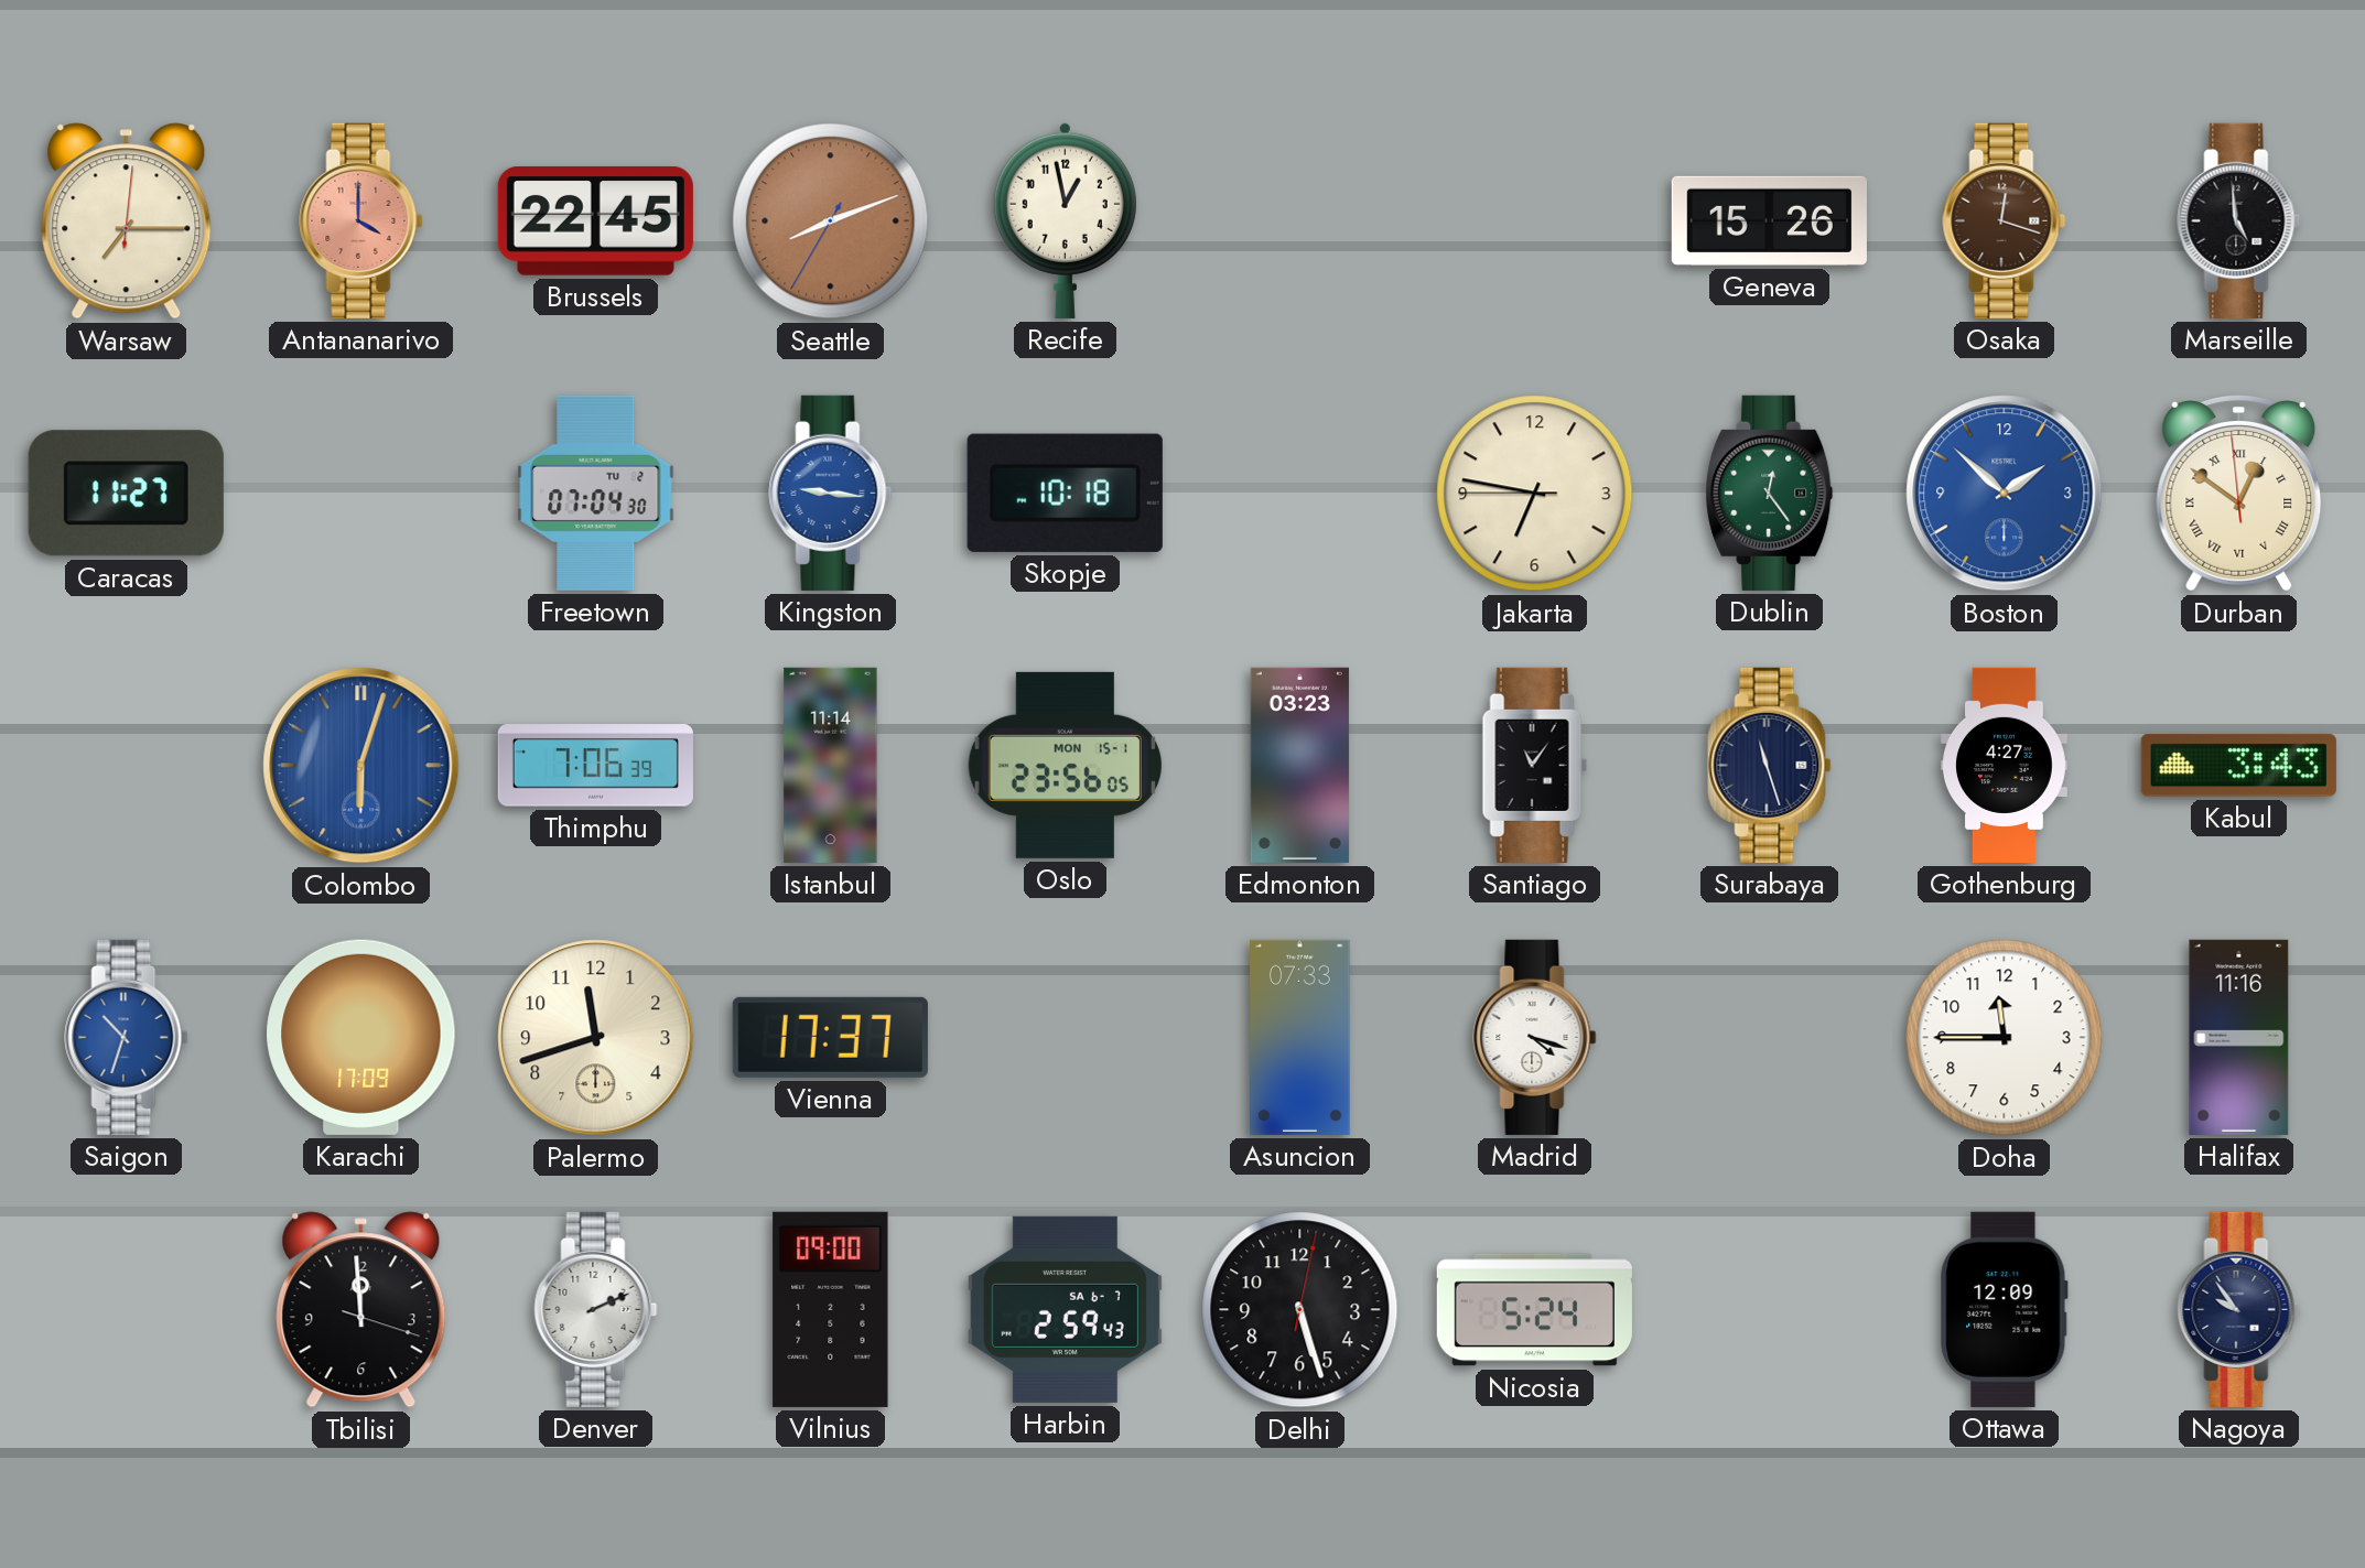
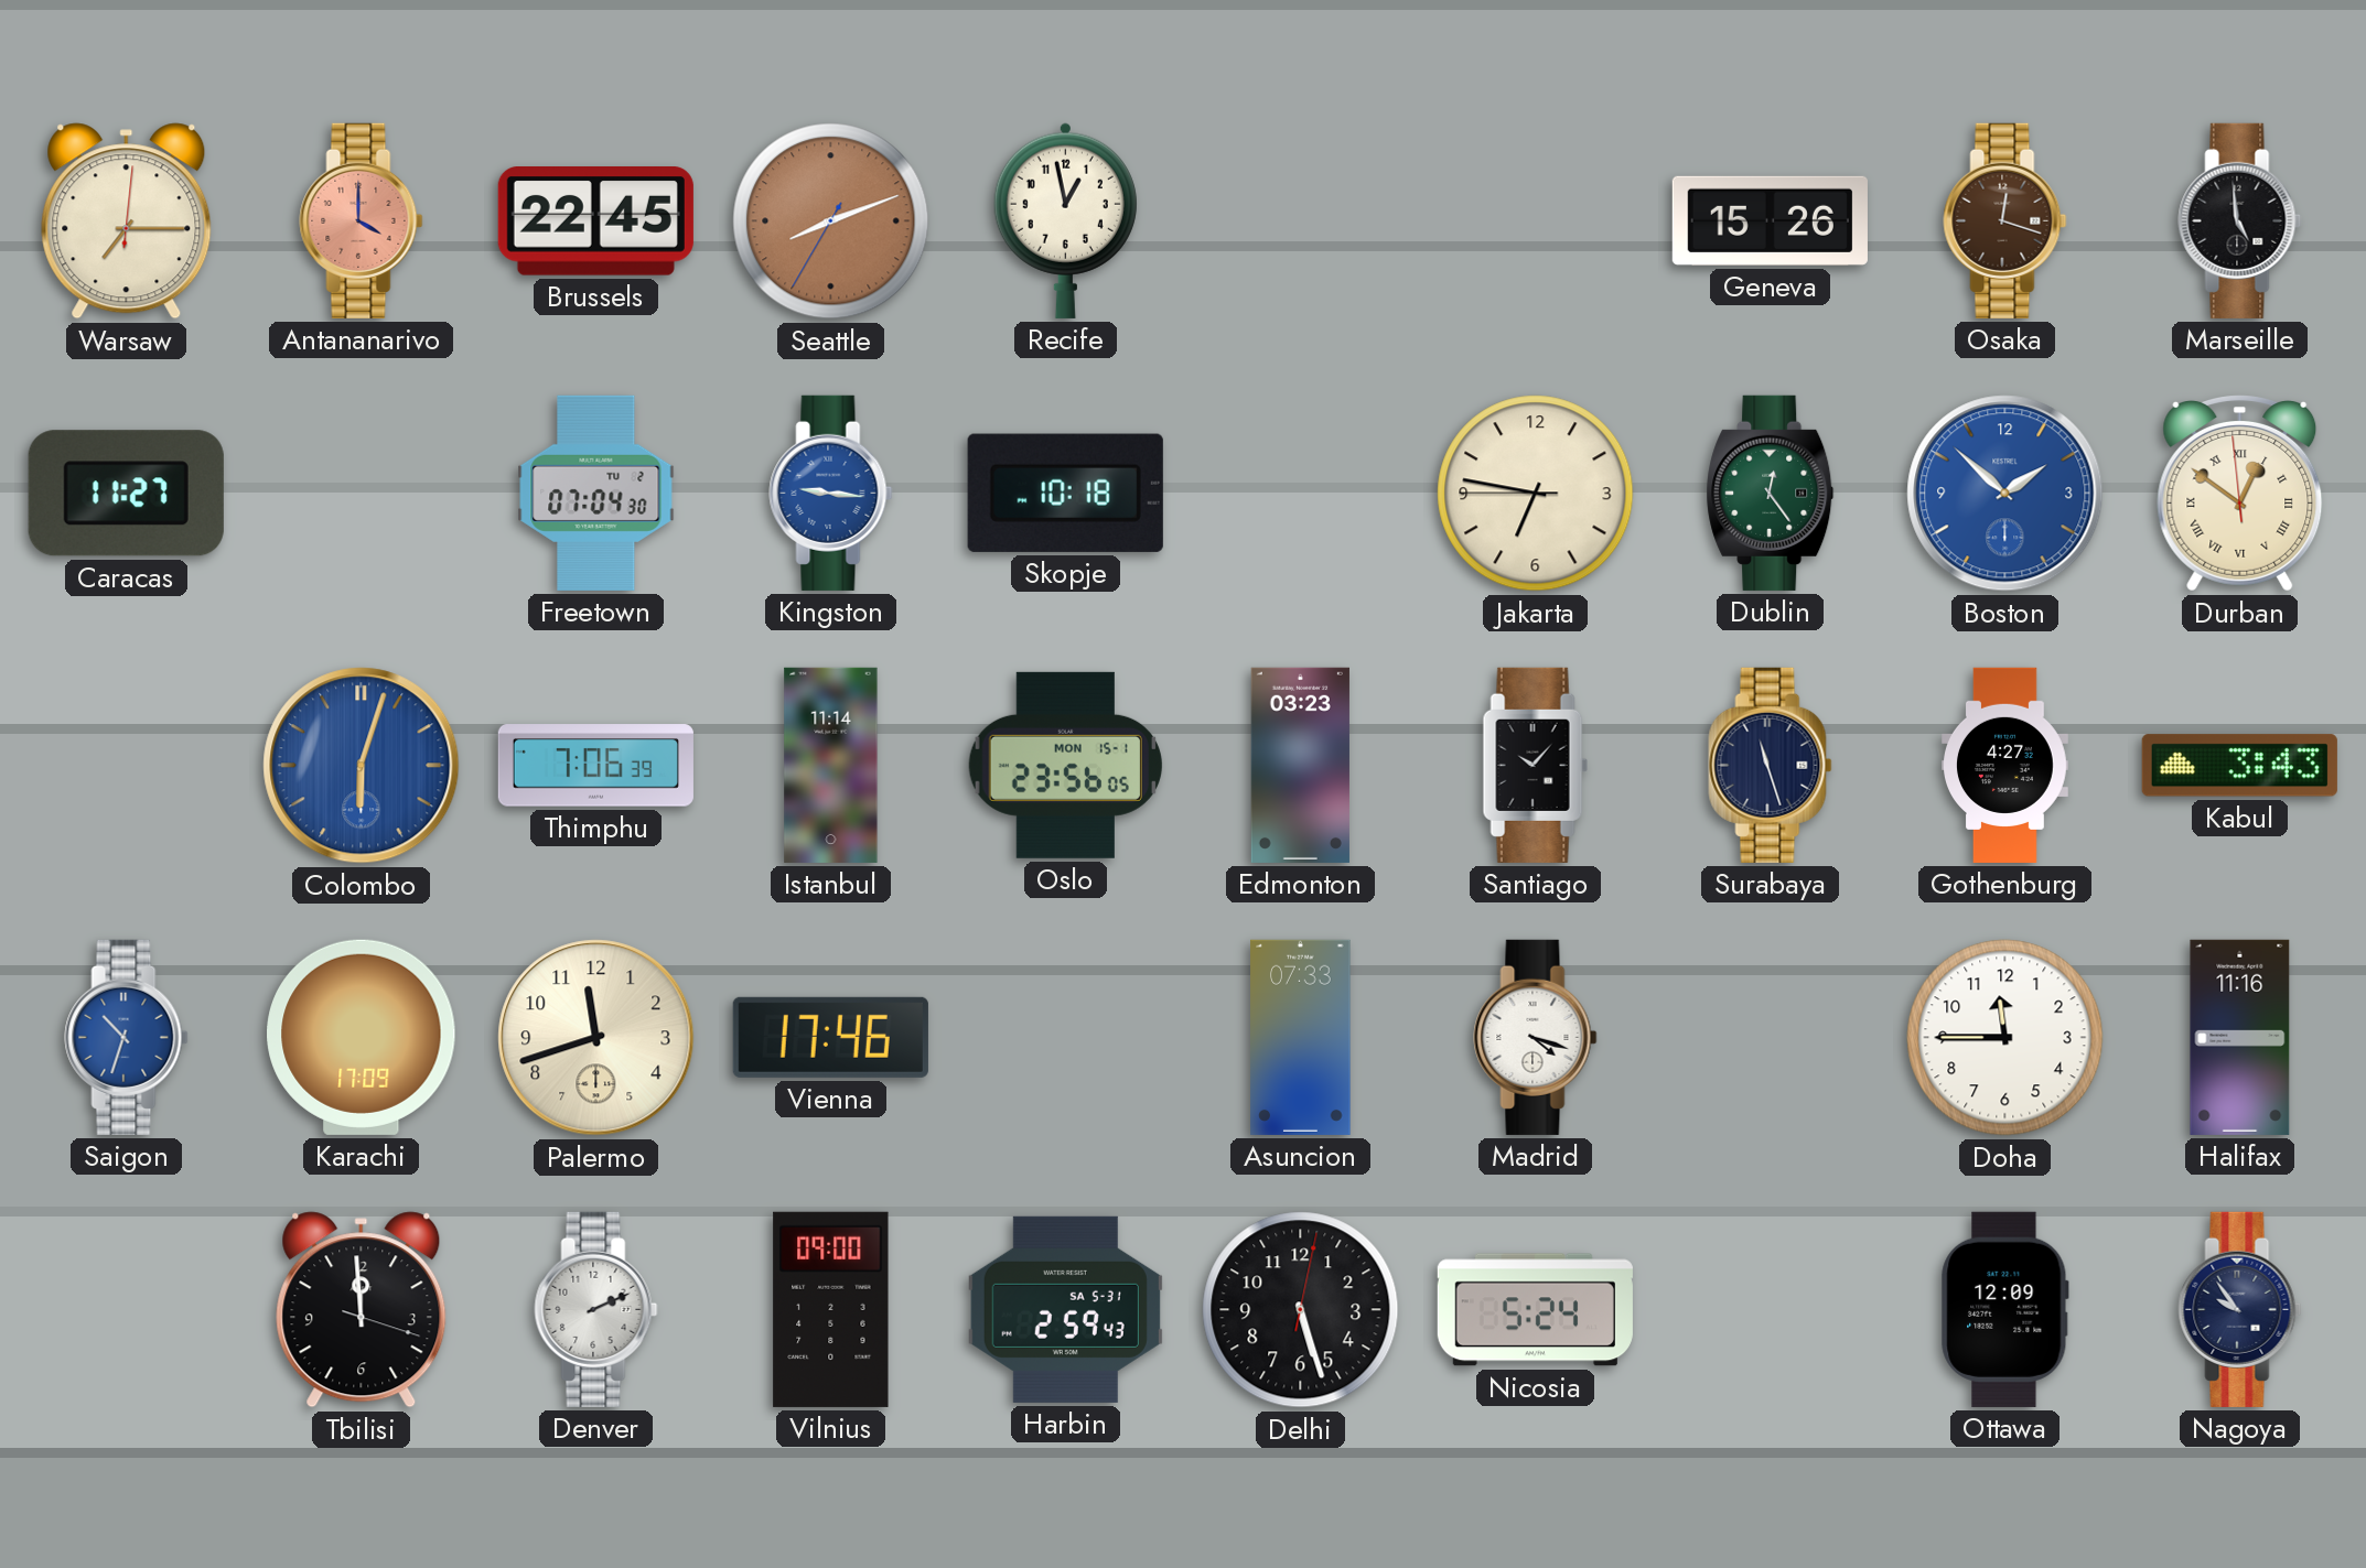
Santiago: 11:06 -> 10:07
Vienna: 17:37 -> 17:46
Harbin date: SA 6-7 -> SA 5-31
